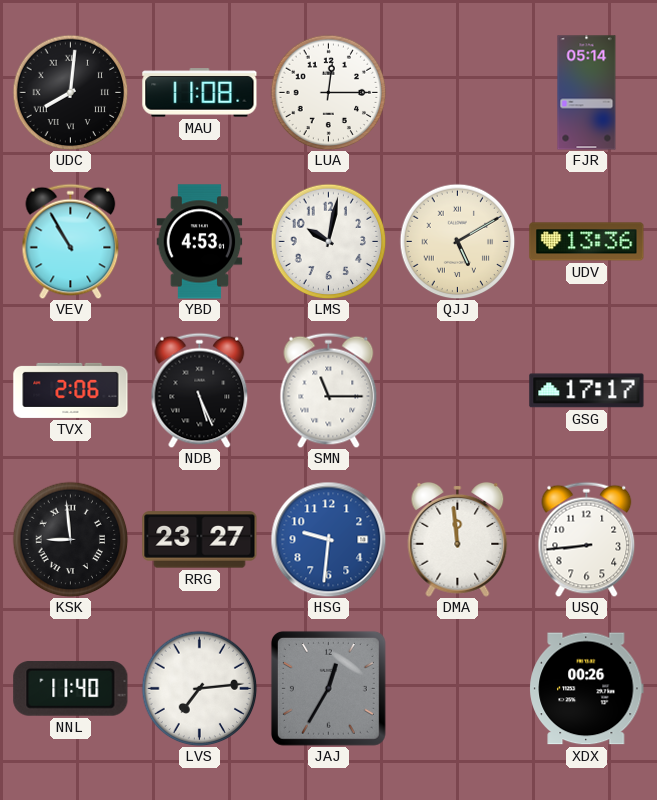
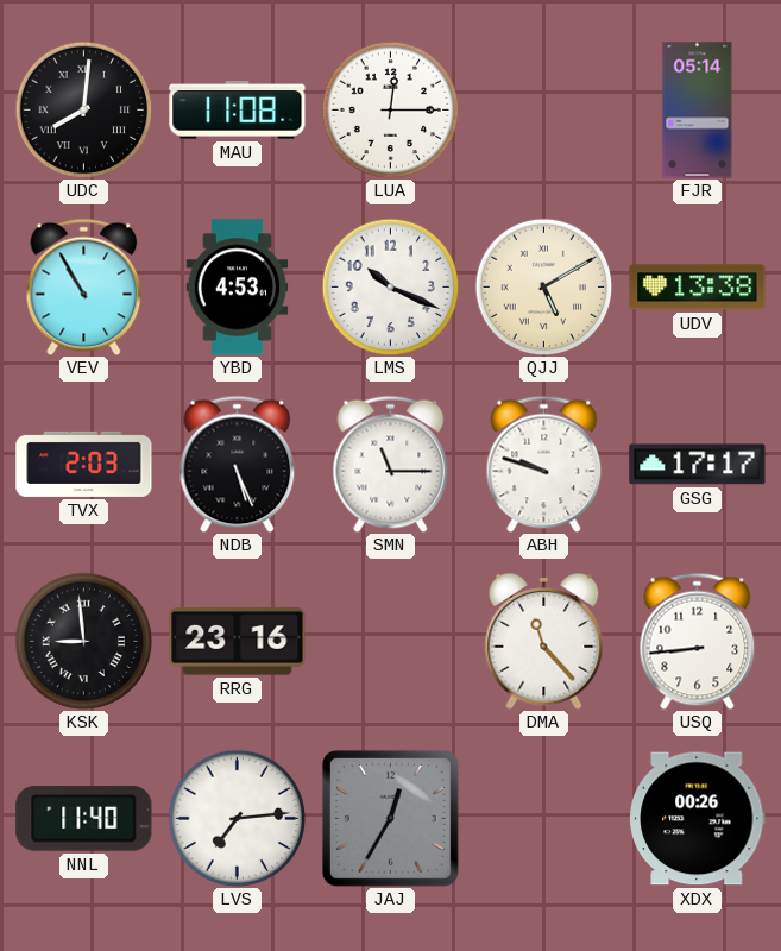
LMS: 10:02 -> 10:19
UDV: 13:36 -> 13:38
TVX: 2:06 -> 2:03
ABH: none -> 9:48
RRG: 23:27 -> 23:16
HSG: 9:31 -> none
DMA: 11:59 -> 11:23
